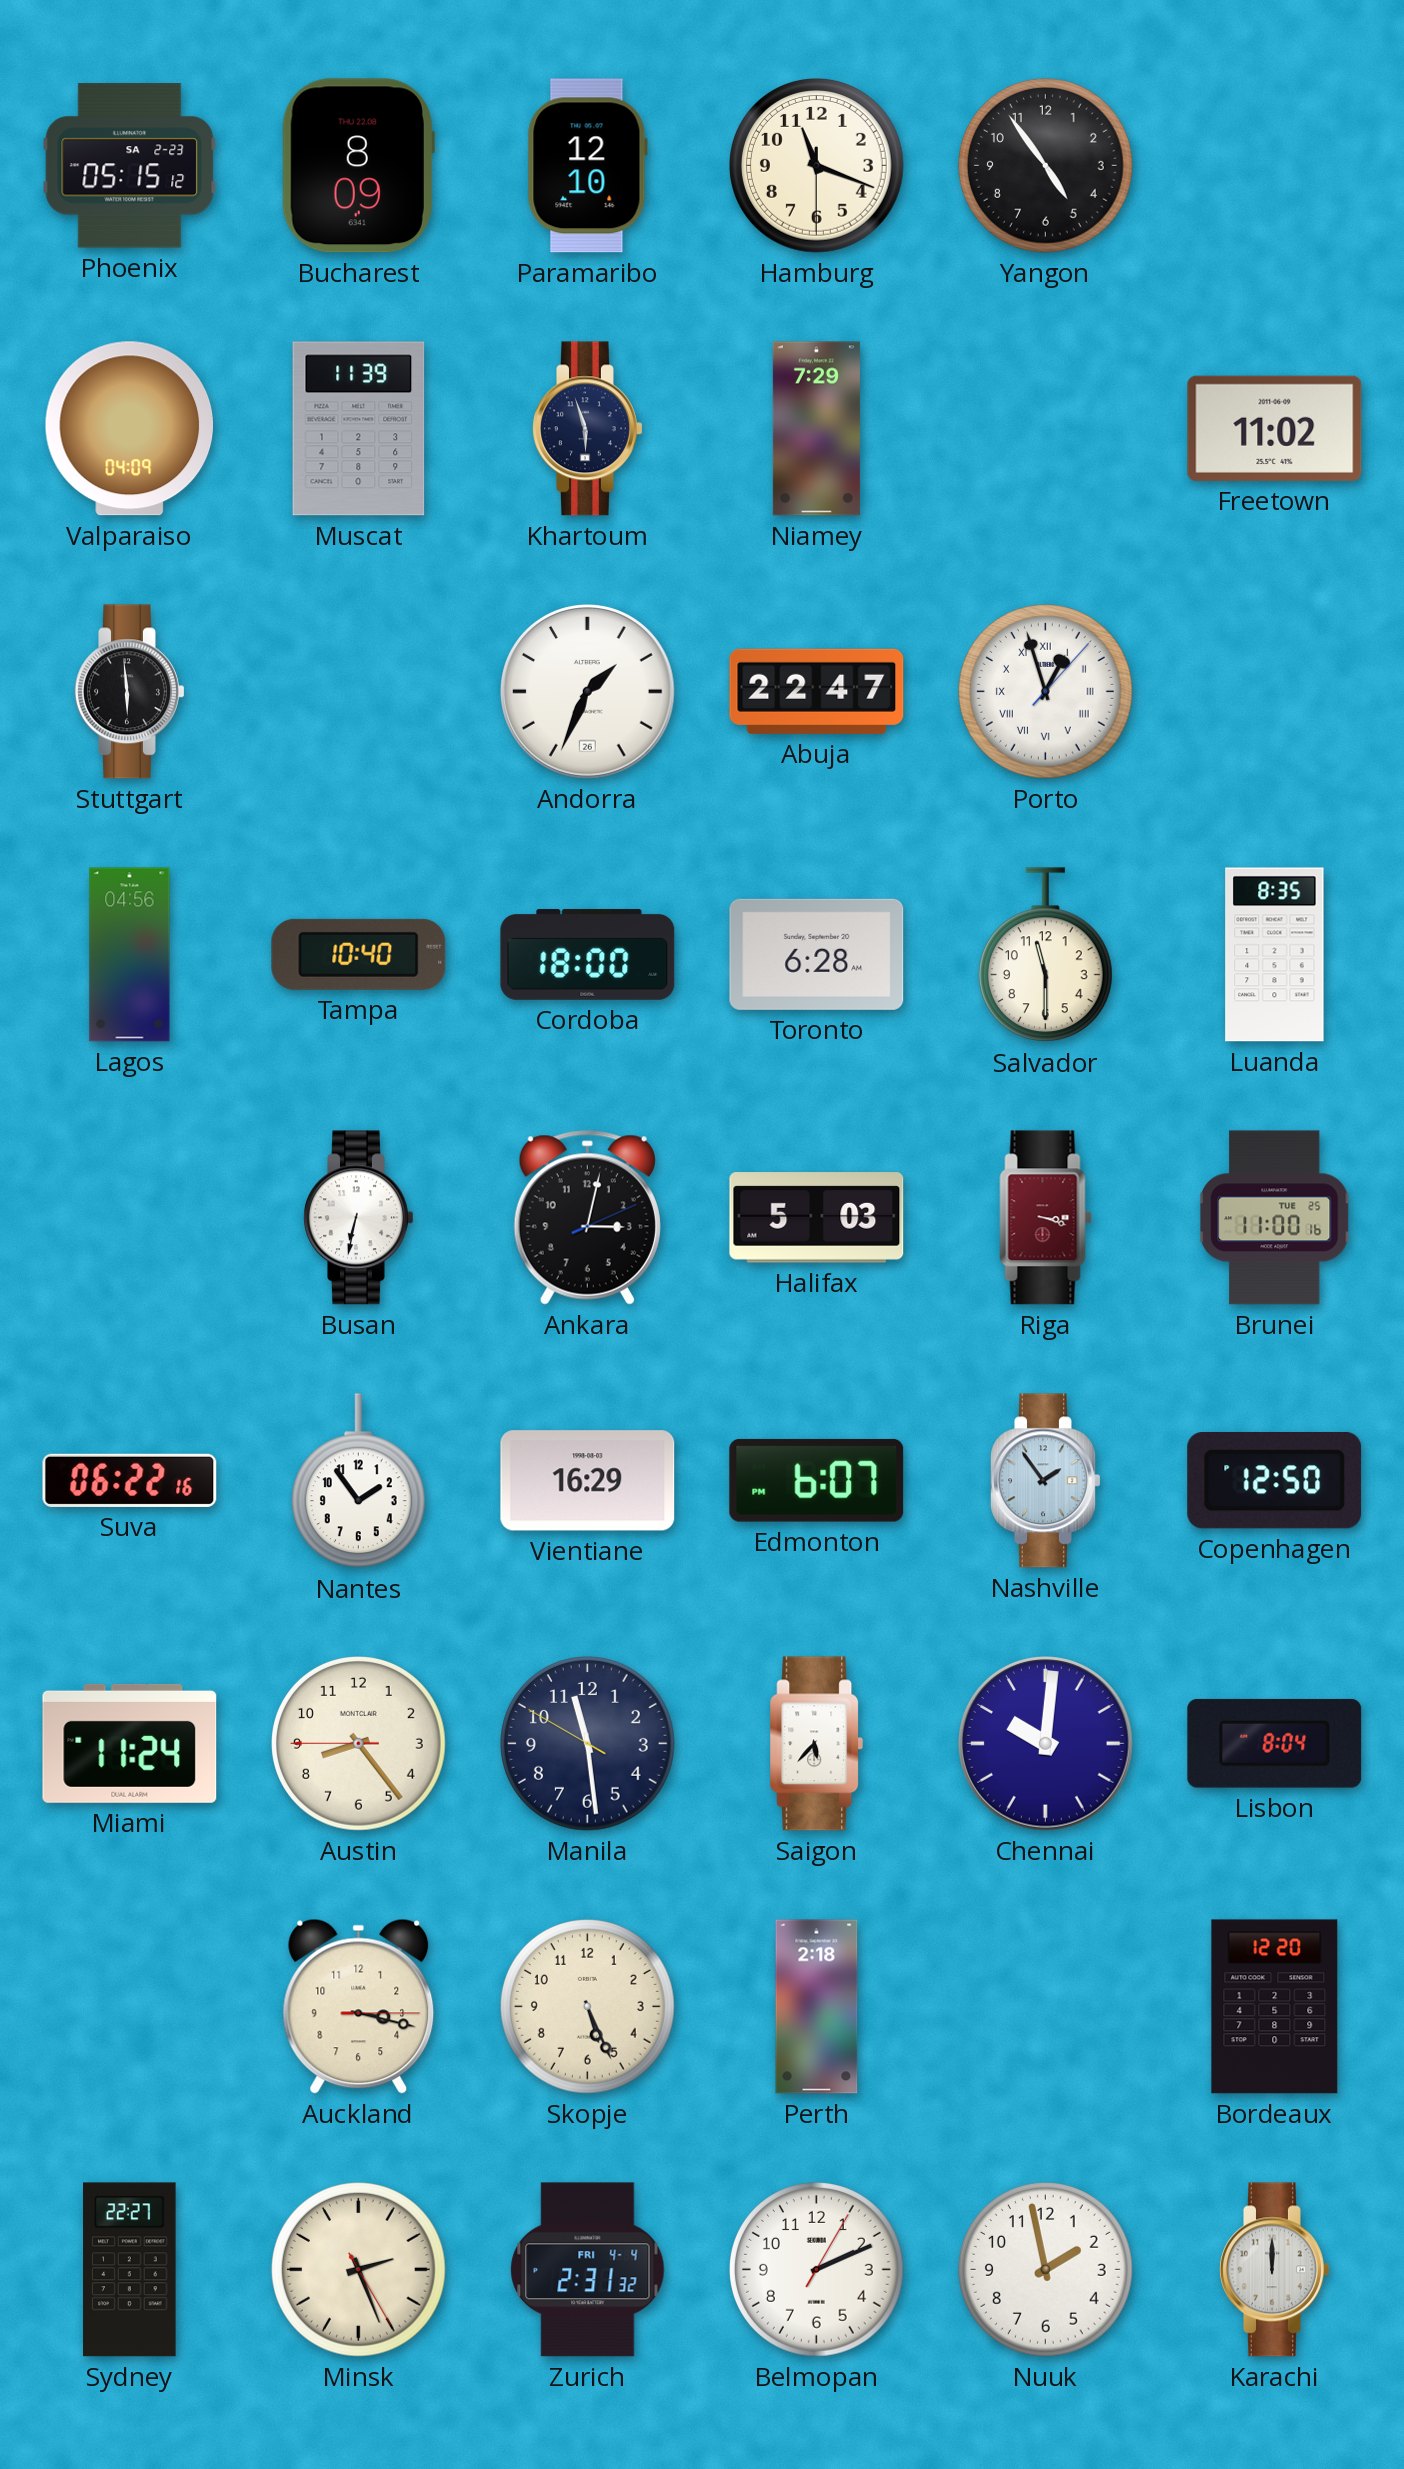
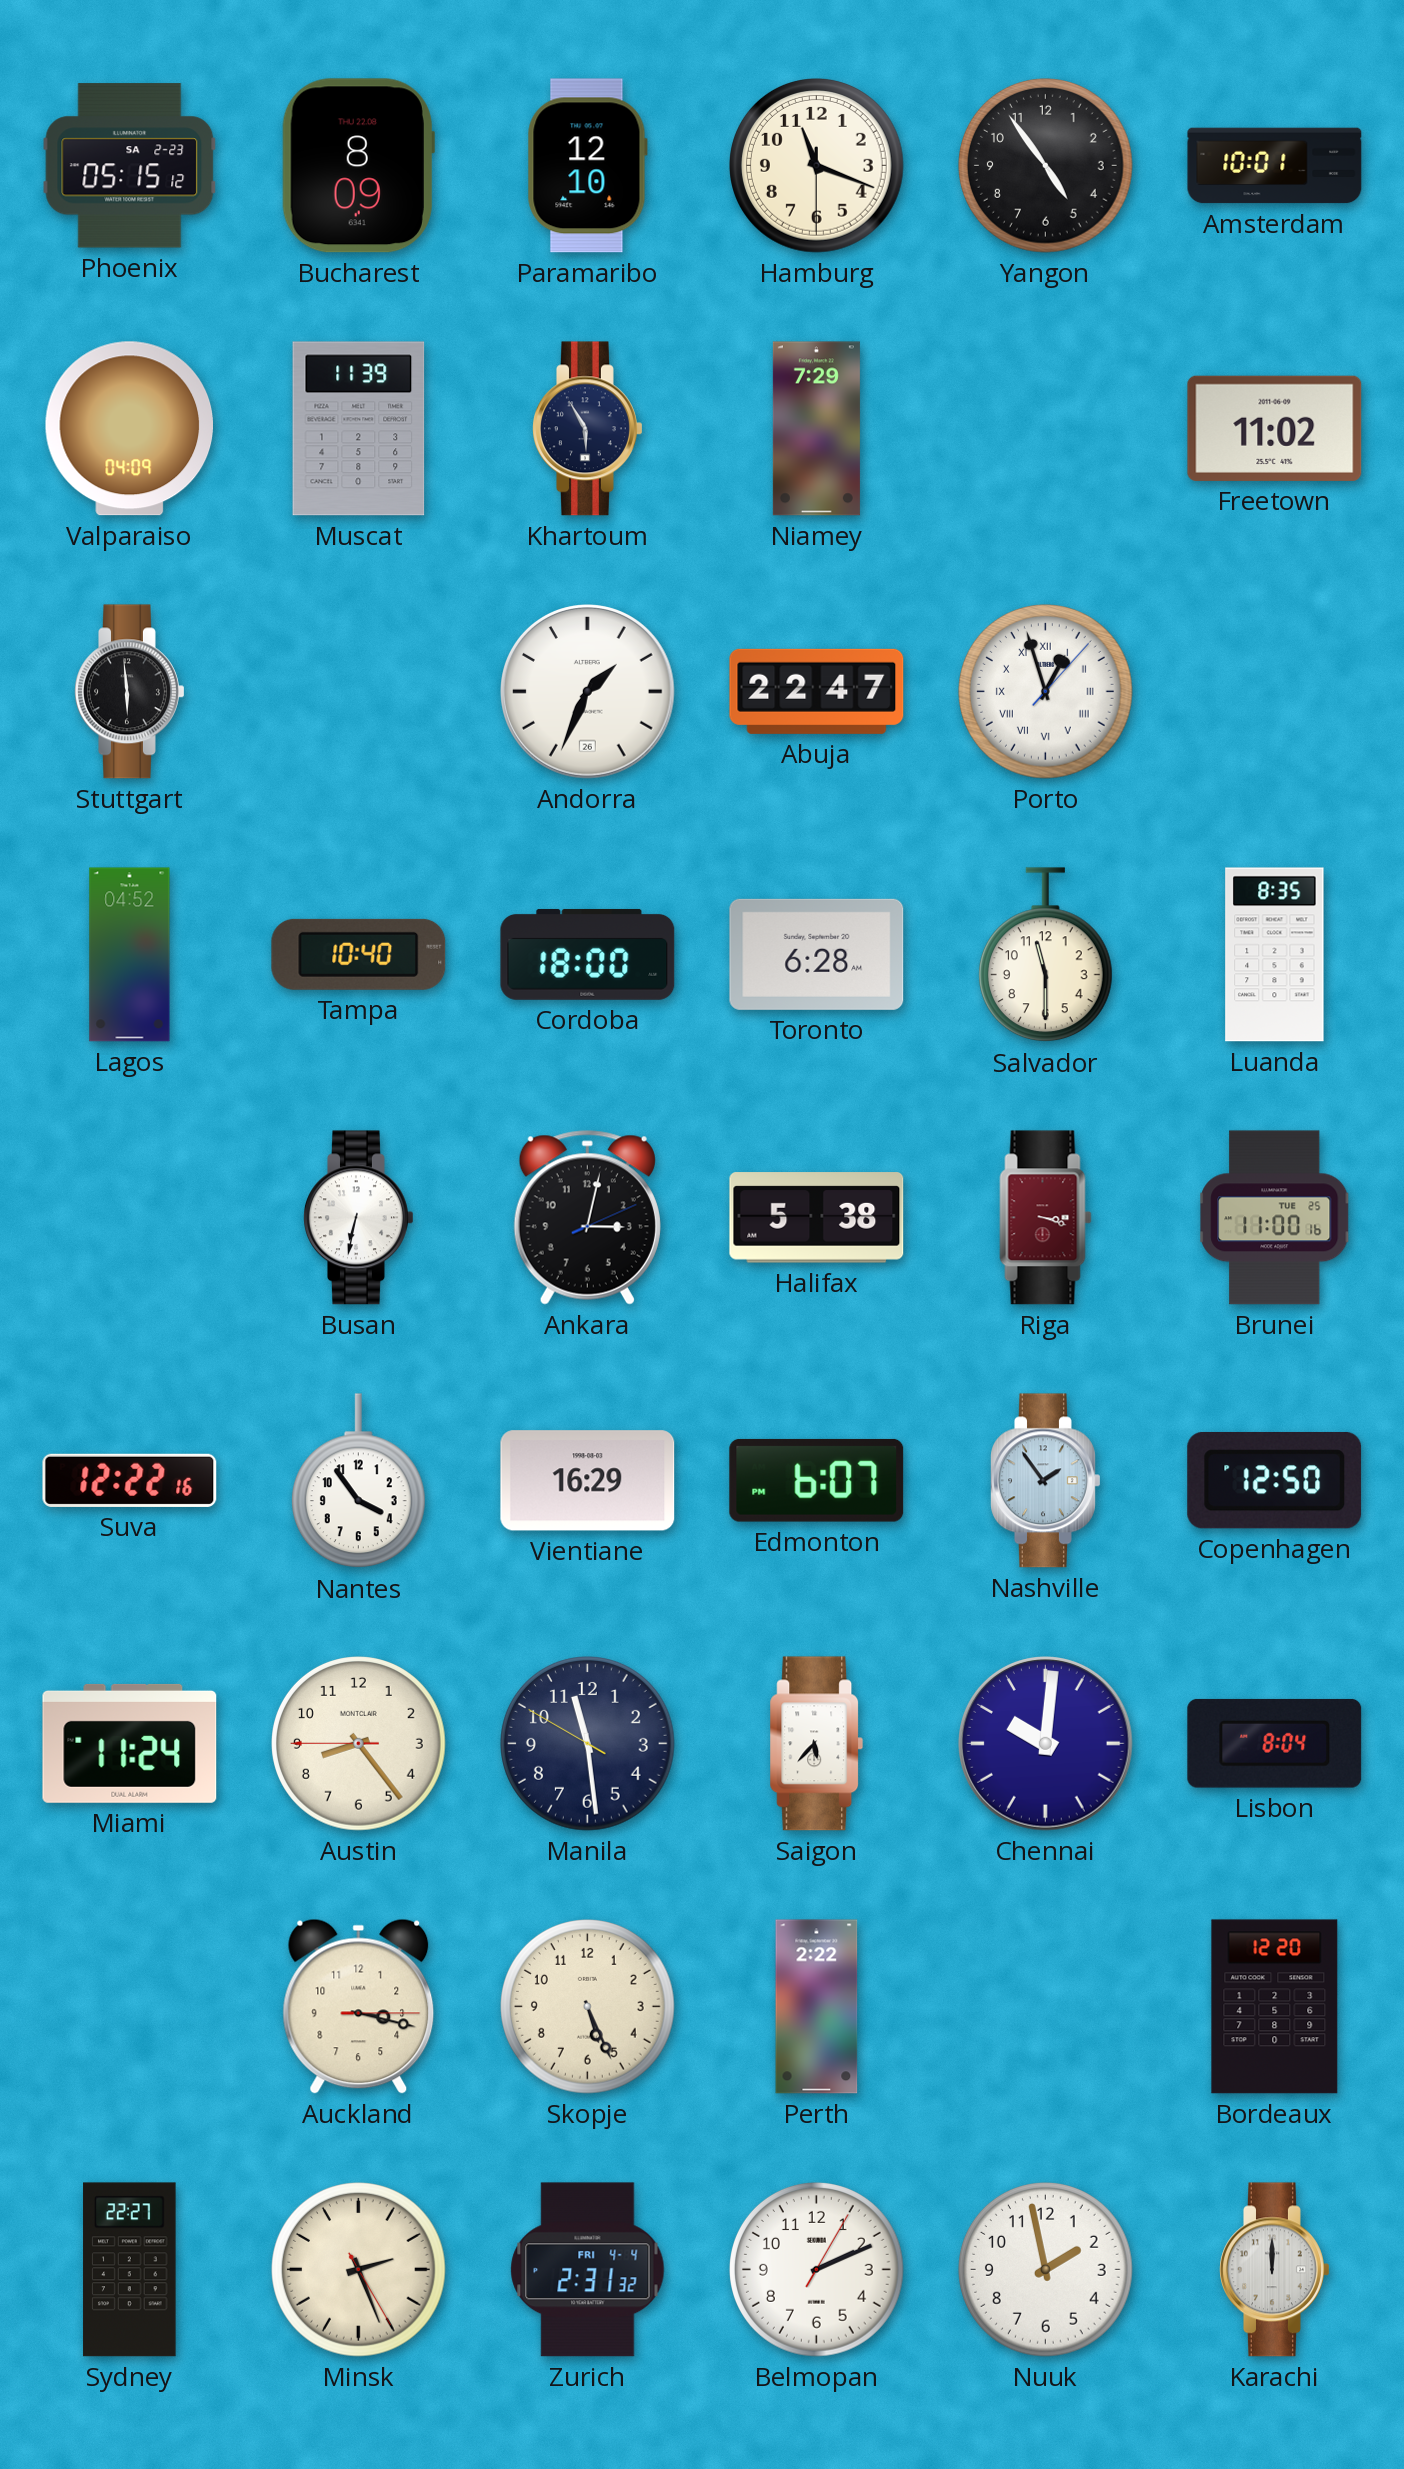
Amsterdam: none -> 10:01
Khartoum: 5:57 -> 5:55
Lagos: 04:56 -> 04:52
Halifax: 5:03 -> 5:38
Suva: 06:22 -> 12:22
Nantes: 1:54 -> 3:54
Perth: 2:18 -> 2:22
